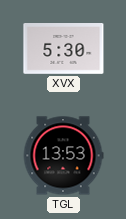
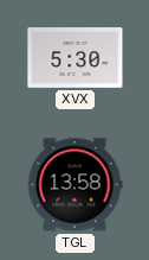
TGL: 13:53 -> 13:58
